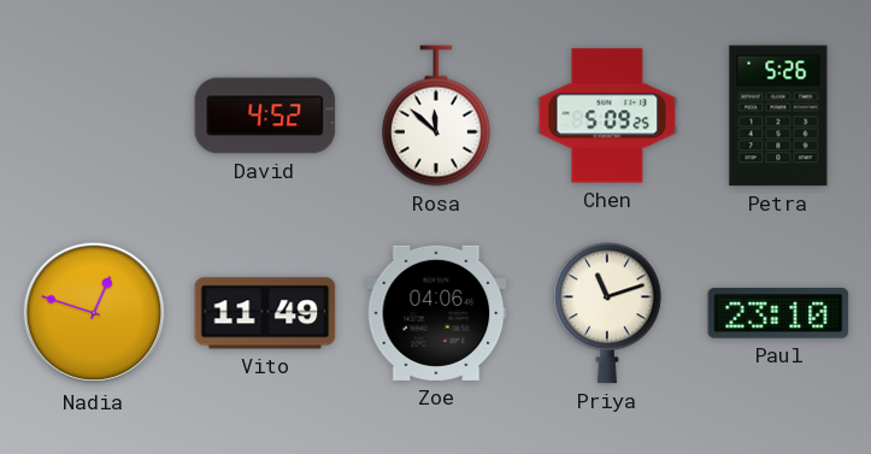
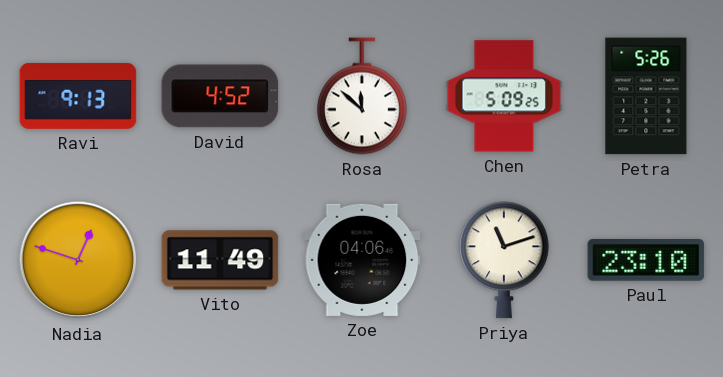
Ravi: none -> 9:13
